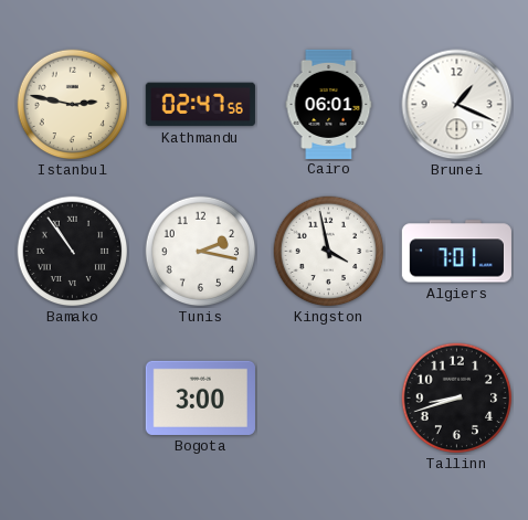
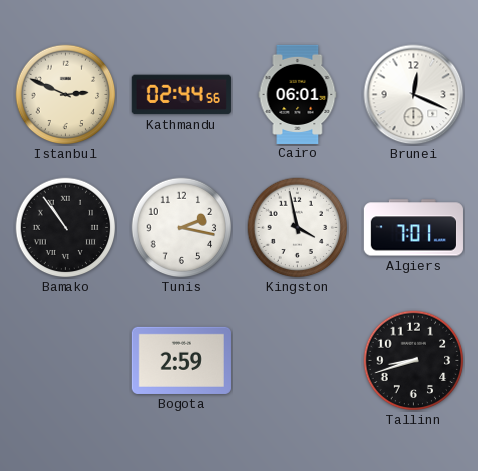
Istanbul: 2:47 -> 2:49
Kathmandu: 02:47 -> 02:44
Brunei: 1:19 -> 12:19
Bogota: 3:00 -> 2:59
